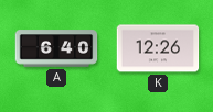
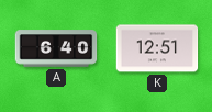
K: 12:26 -> 12:51
